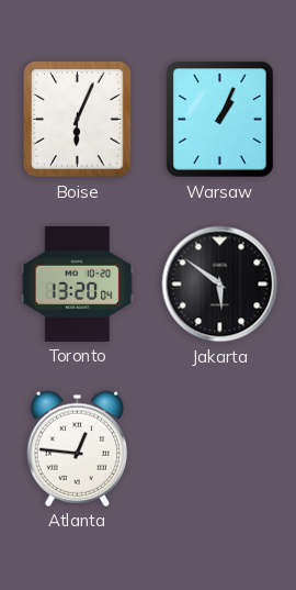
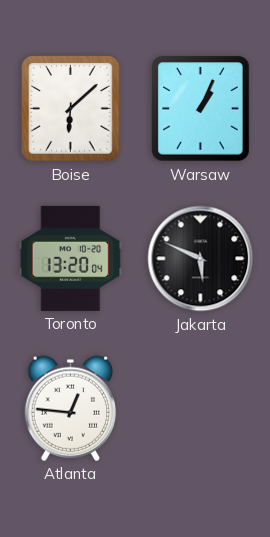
Boise: 6:04 -> 6:08
Jakarta: 5:51 -> 5:49
